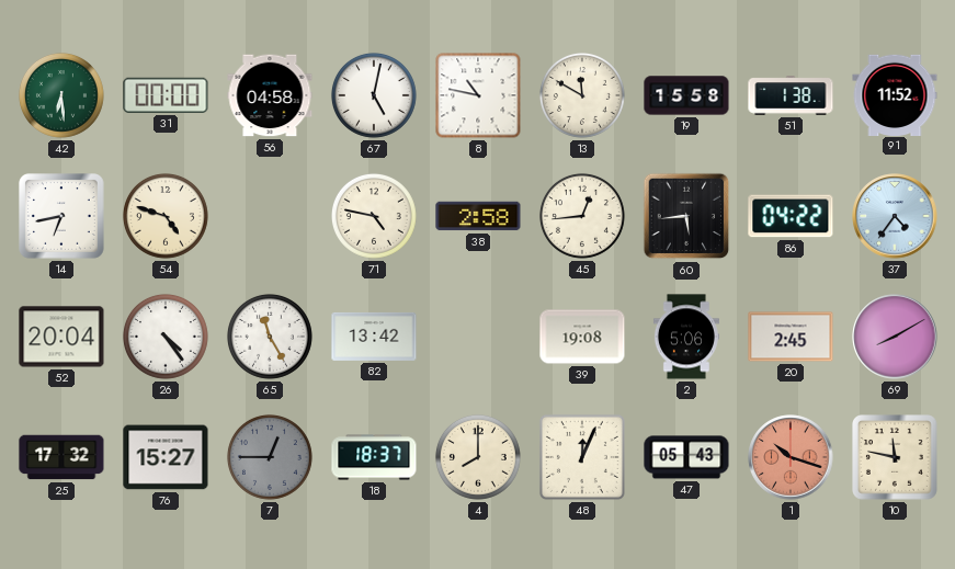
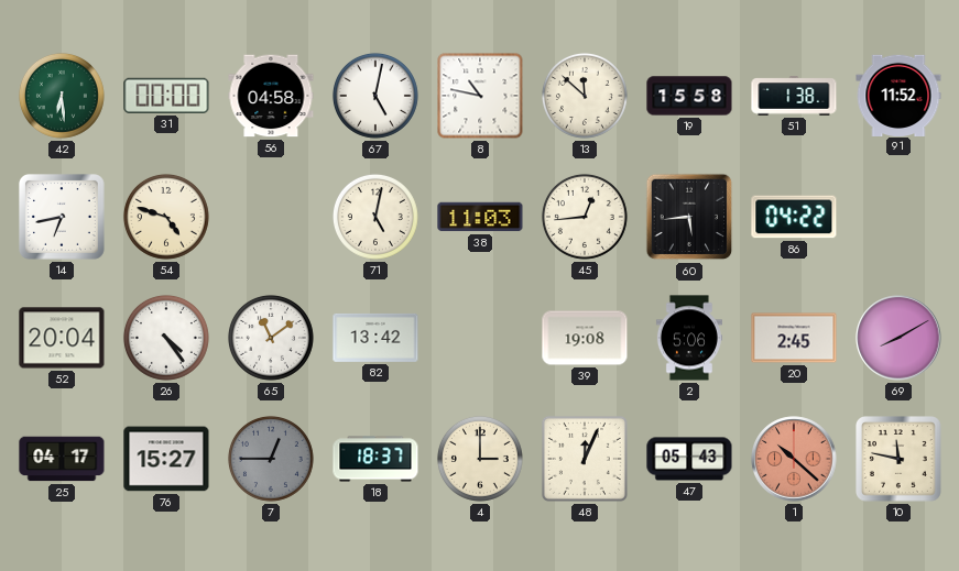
13: 11:50 -> 11:52
71: 4:47 -> 5:02
38: 2:58 -> 11:03
37: 4:36 -> none
65: 11:25 -> 11:09
25: 17:32 -> 04:17
4: 8:00 -> 3:00
1: 10:18 -> 10:22
